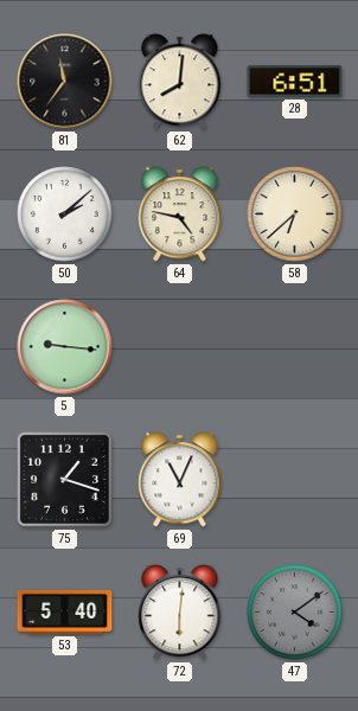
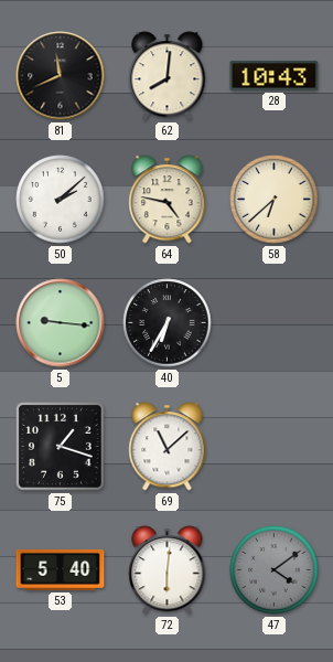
81: 11:36 -> 11:41
28: 6:51 -> 10:43
40: none -> 6:35
69: 11:04 -> 11:08
